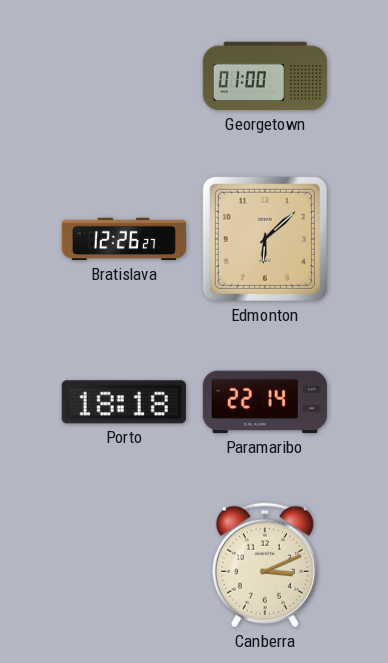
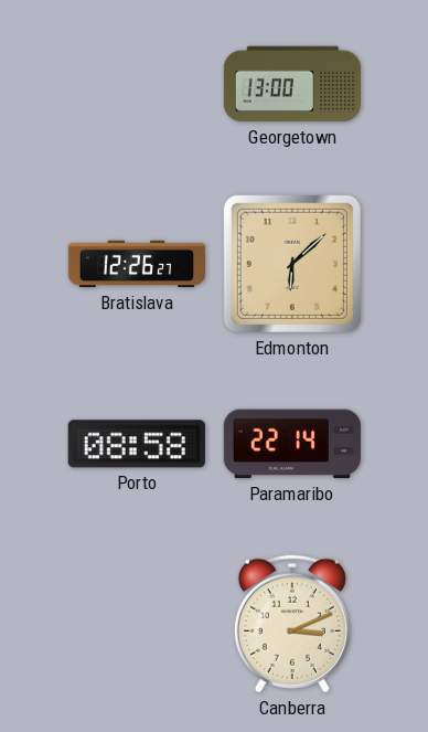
Georgetown: 01:00 -> 13:00
Porto: 18:18 -> 08:58
